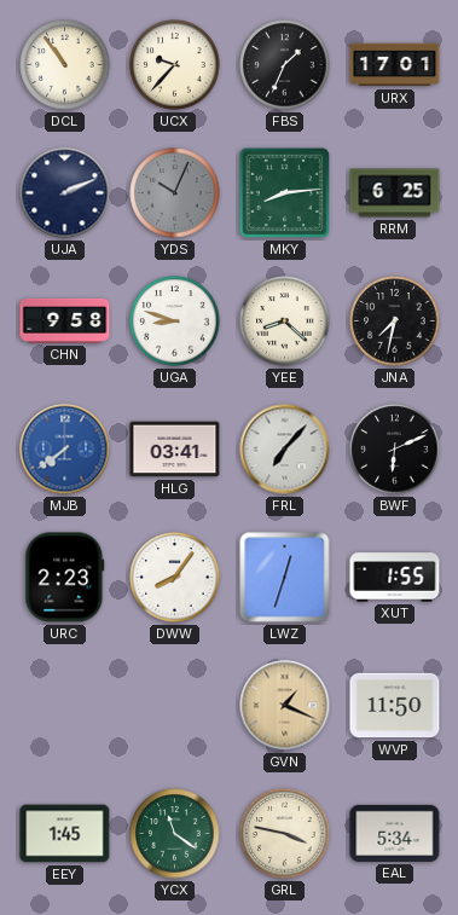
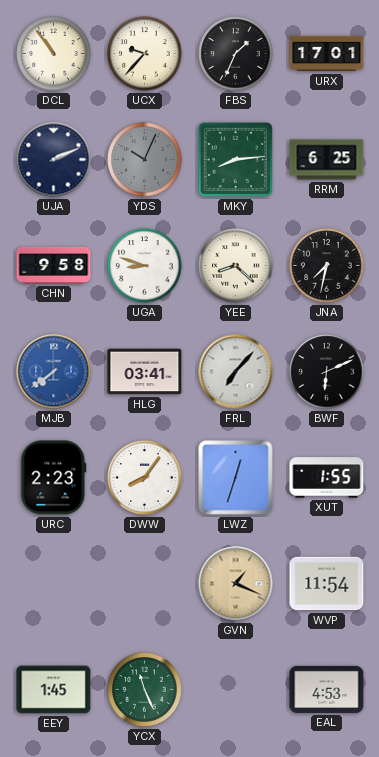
WVP: 11:50 -> 11:54
YCX: 11:21 -> 11:26
GRL: 3:47 -> none
EAL: 5:34 -> 4:53
